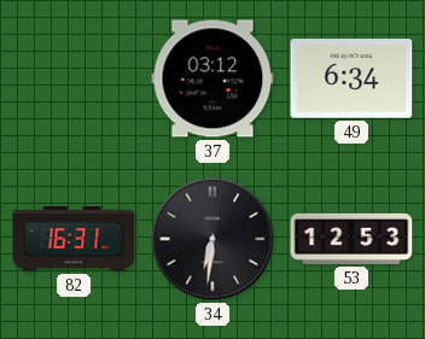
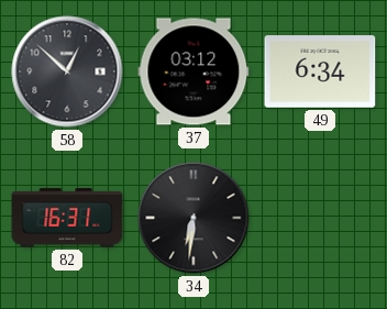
58: none -> 12:52
53: 12:53 -> none
